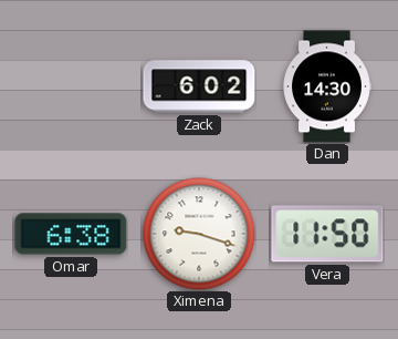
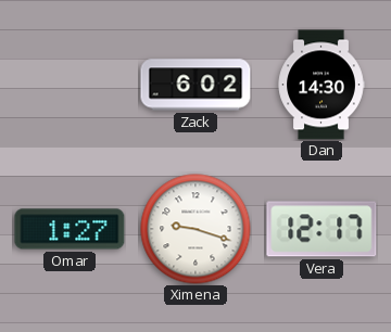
Omar: 6:38 -> 1:27
Vera: 11:50 -> 12:17
